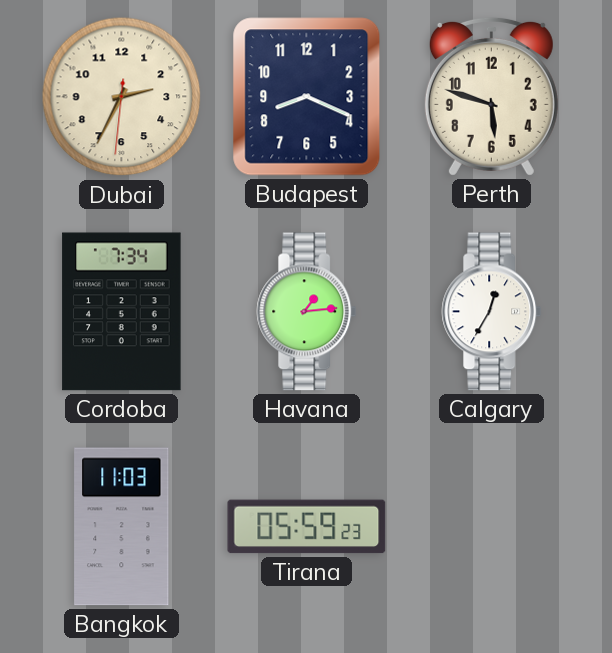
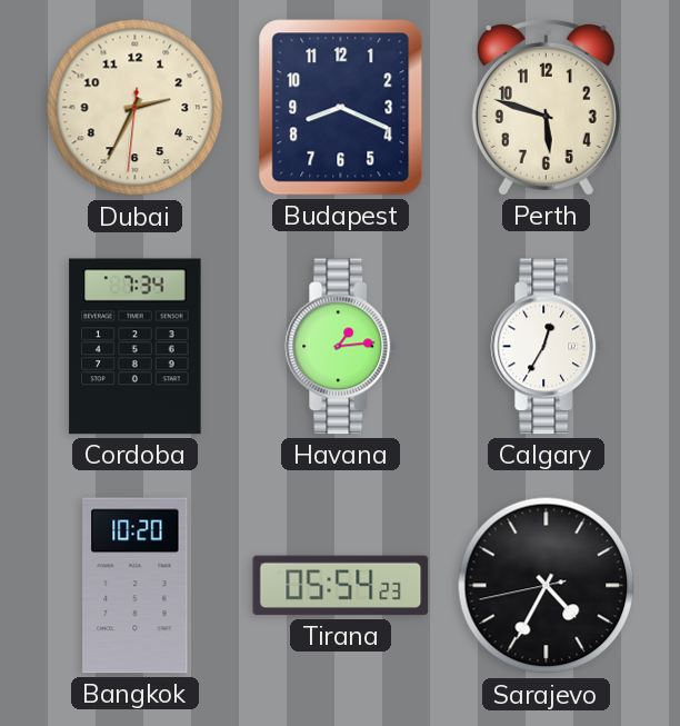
Bangkok: 11:03 -> 10:20
Tirana: 05:59 -> 05:54
Sarajevo: none -> 4:34
